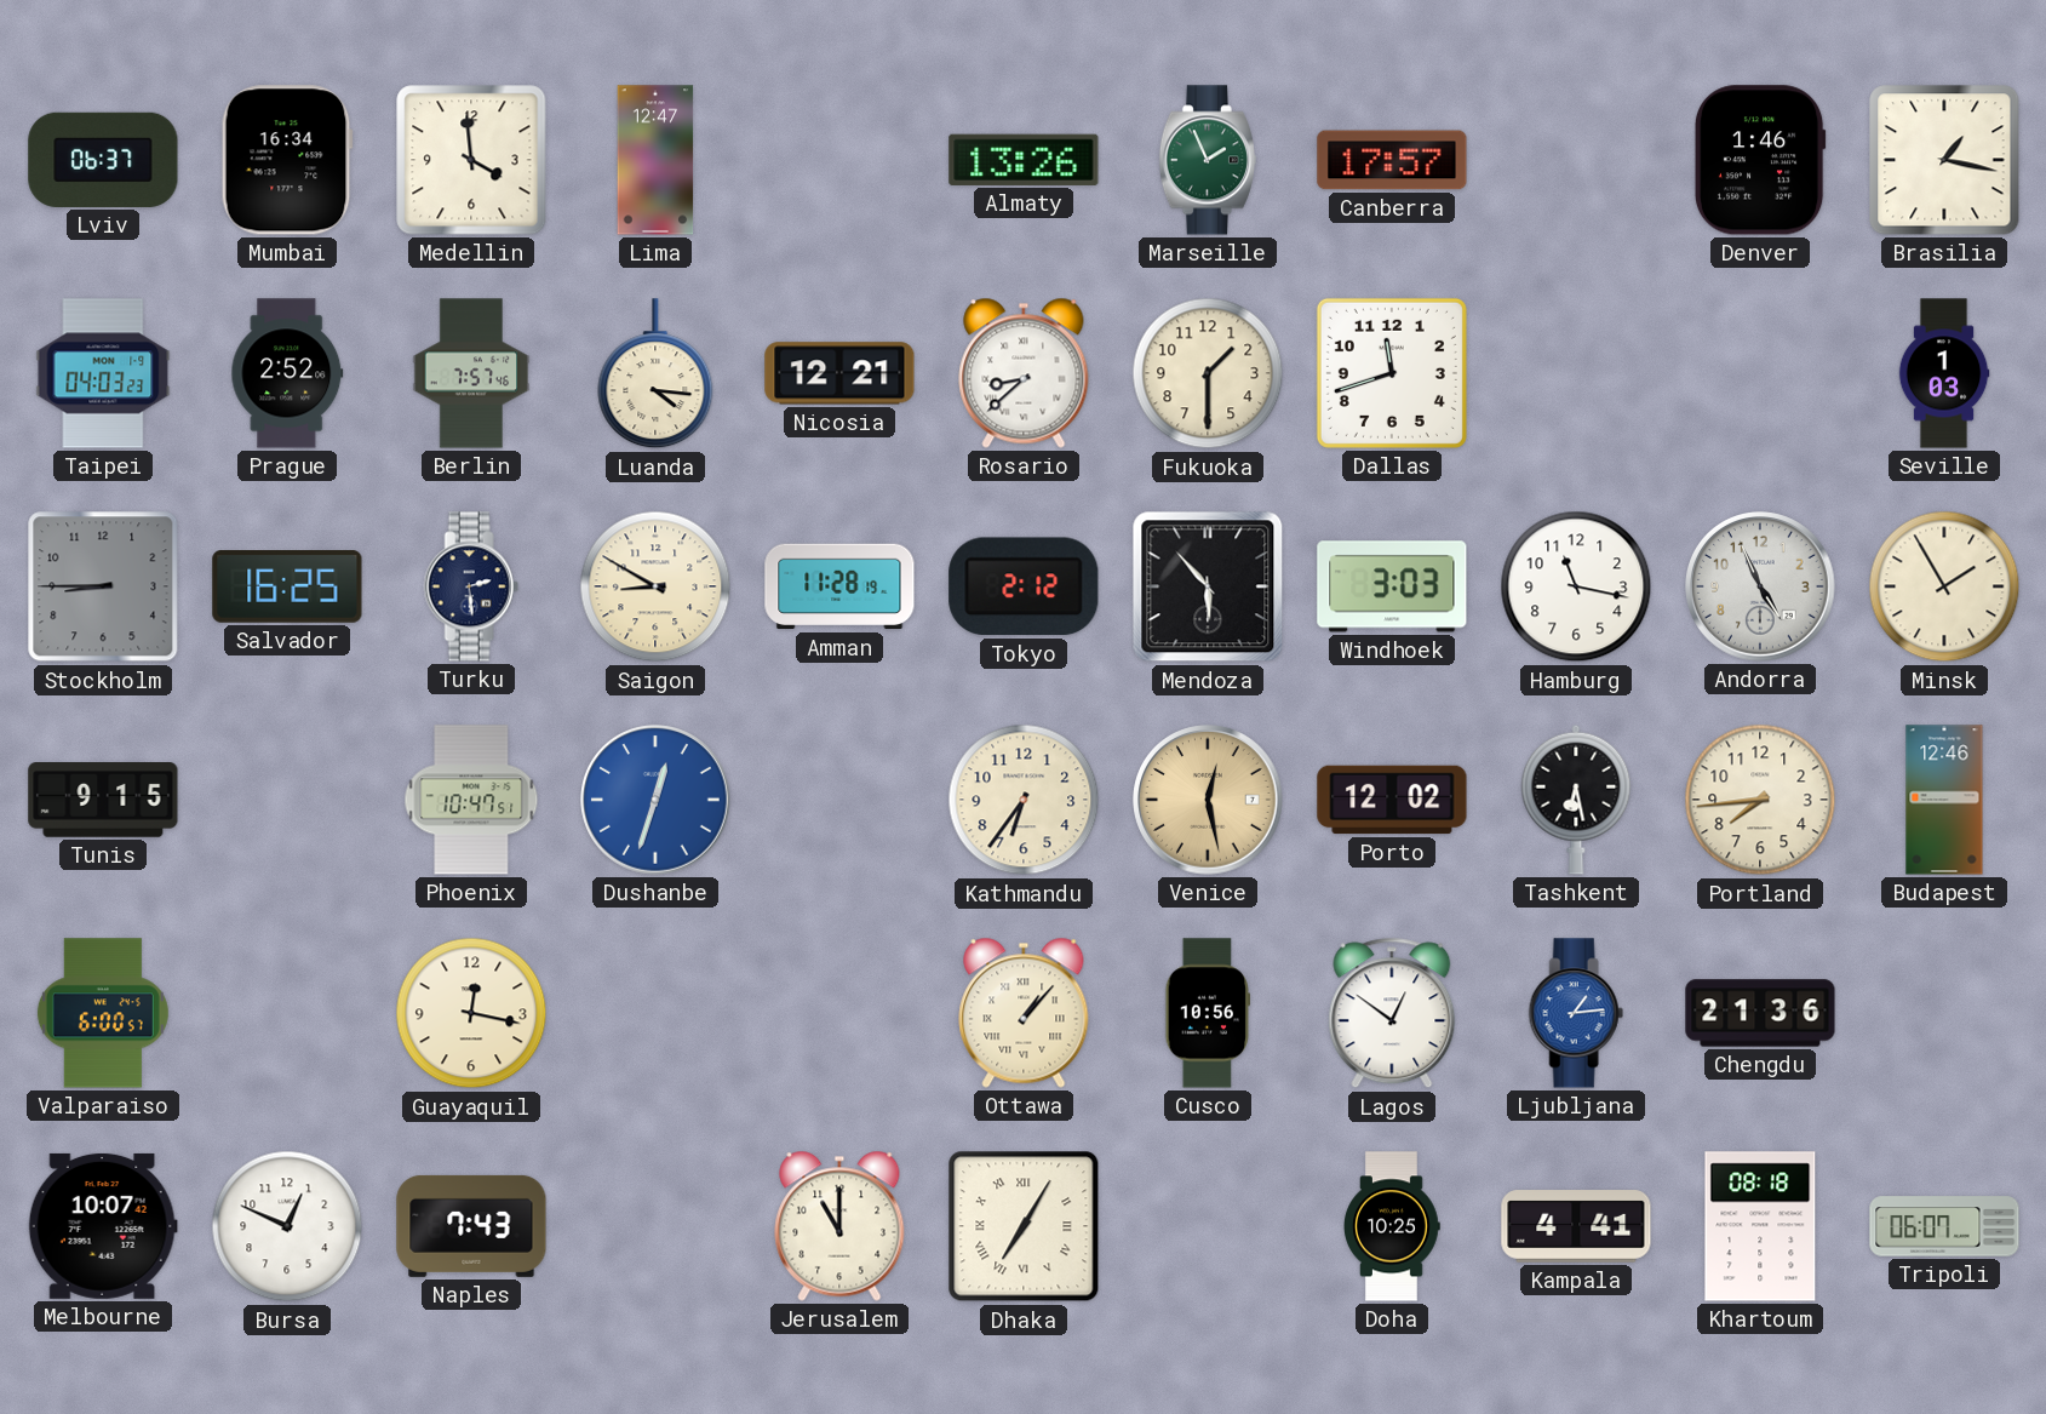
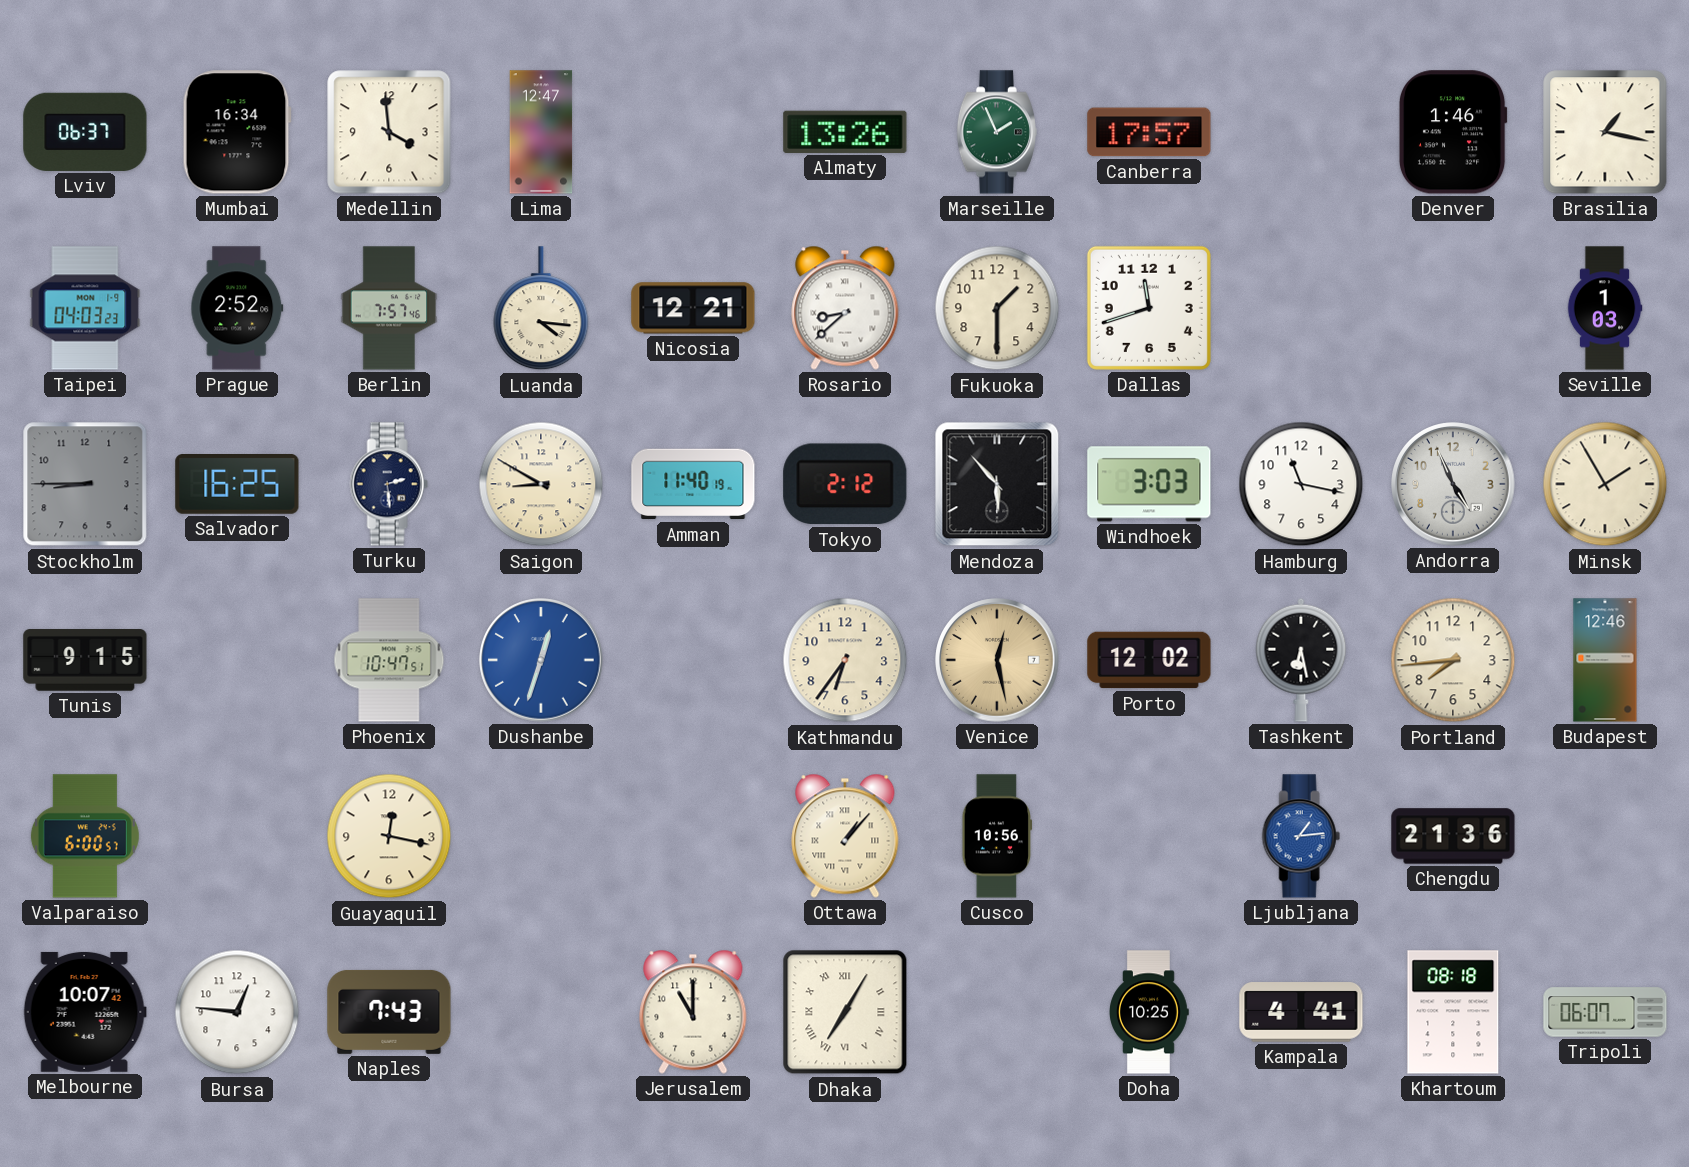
Amman: 11:28 -> 11:40
Lagos: 12:51 -> none
Bursa: 12:49 -> 12:46
